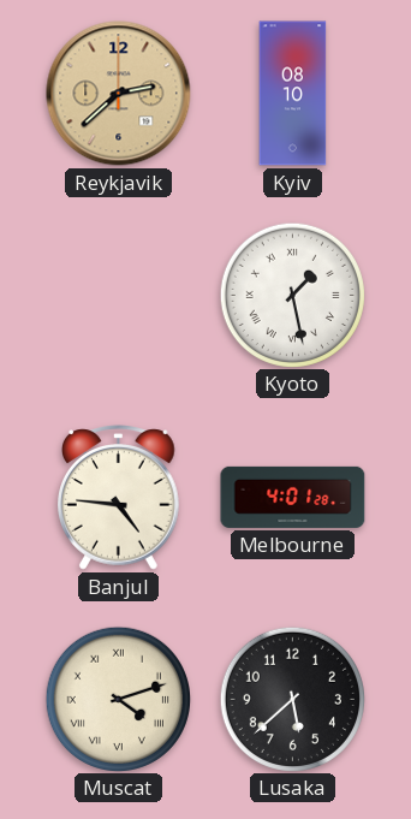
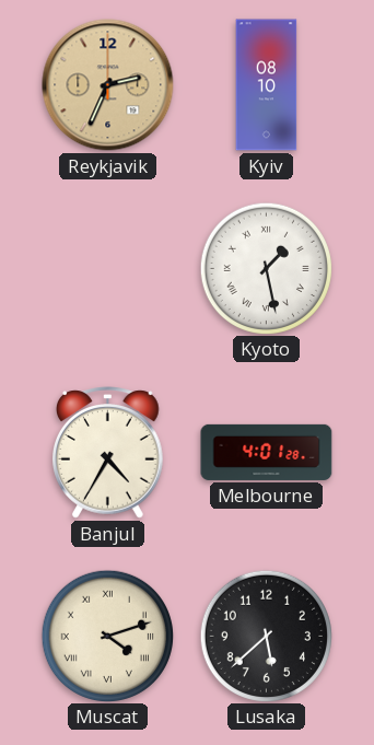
Reykjavik: 2:38 -> 2:34
Banjul: 4:46 -> 4:35
